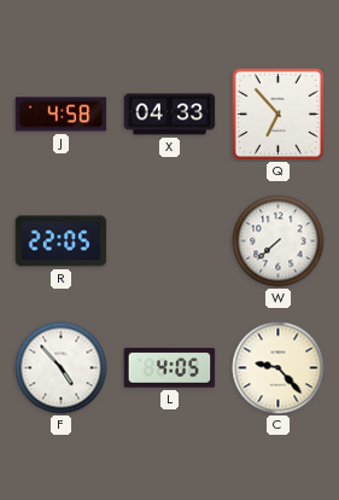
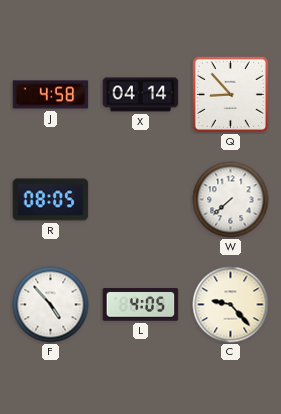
X: 04:33 -> 04:14
Q: 6:53 -> 8:53
R: 22:05 -> 08:05
